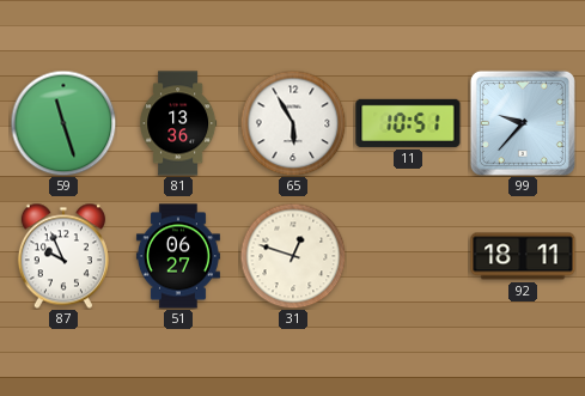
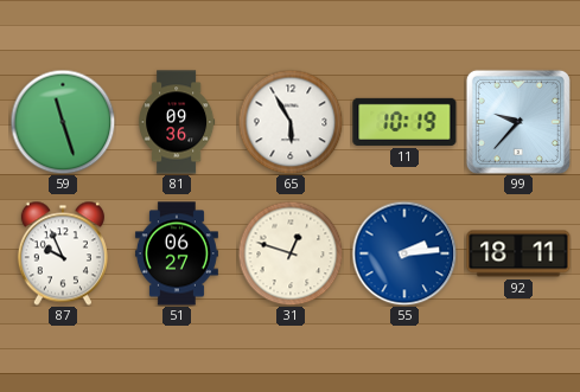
81: 13:36 -> 09:36
11: 10:51 -> 10:19
55: none -> 2:14
